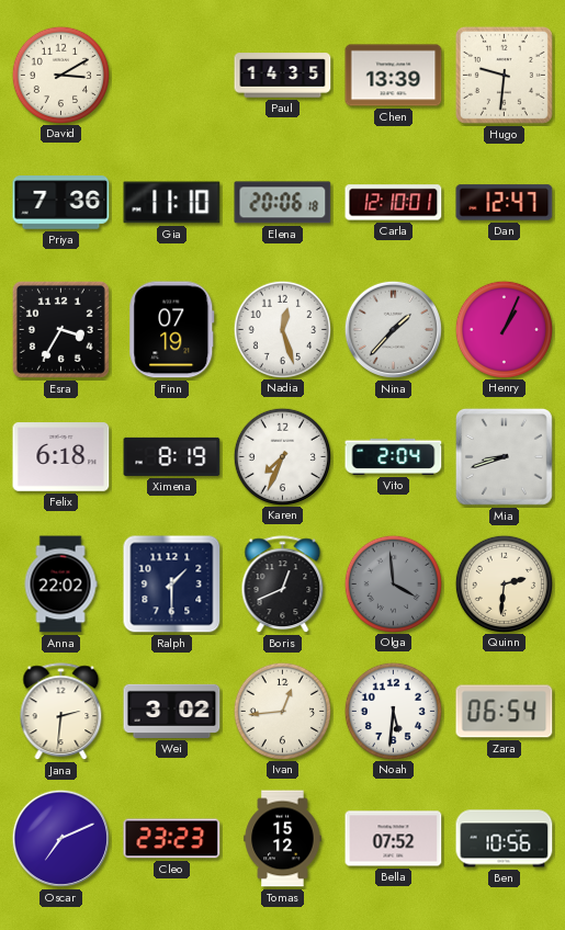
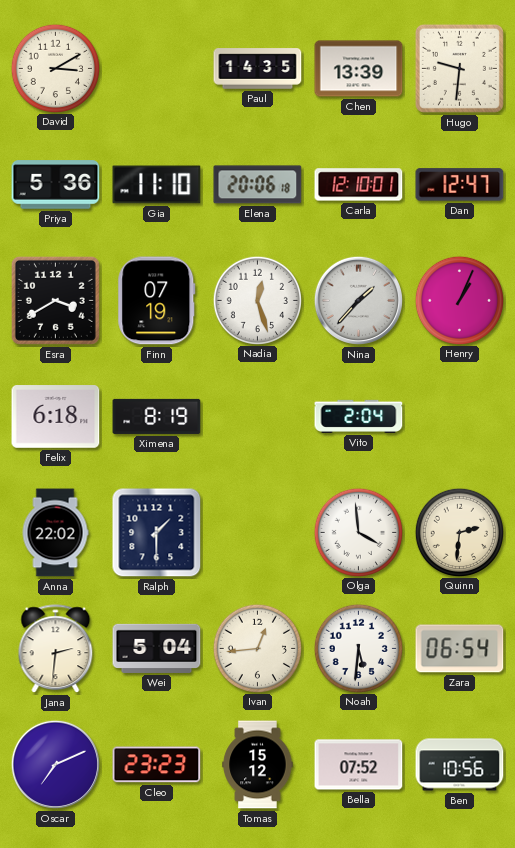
Priya: 7:36 -> 5:36
Esra: 3:35 -> 3:40
Karen: 7:34 -> none
Mia: 8:42 -> none
Boris: 12:41 -> none
Olga dial: grey -> white
Wei: 3:02 -> 5:04
